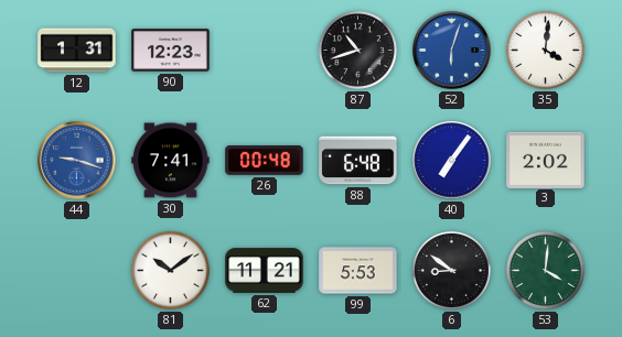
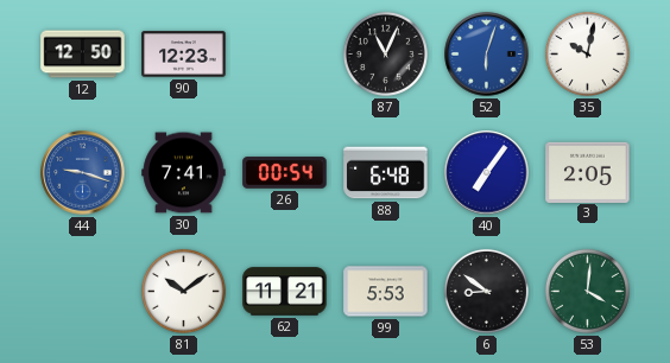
12: 1:31 -> 12:50
87: 10:42 -> 11:04
35: 4:01 -> 10:02
26: 00:48 -> 00:54
3: 2:02 -> 2:05
